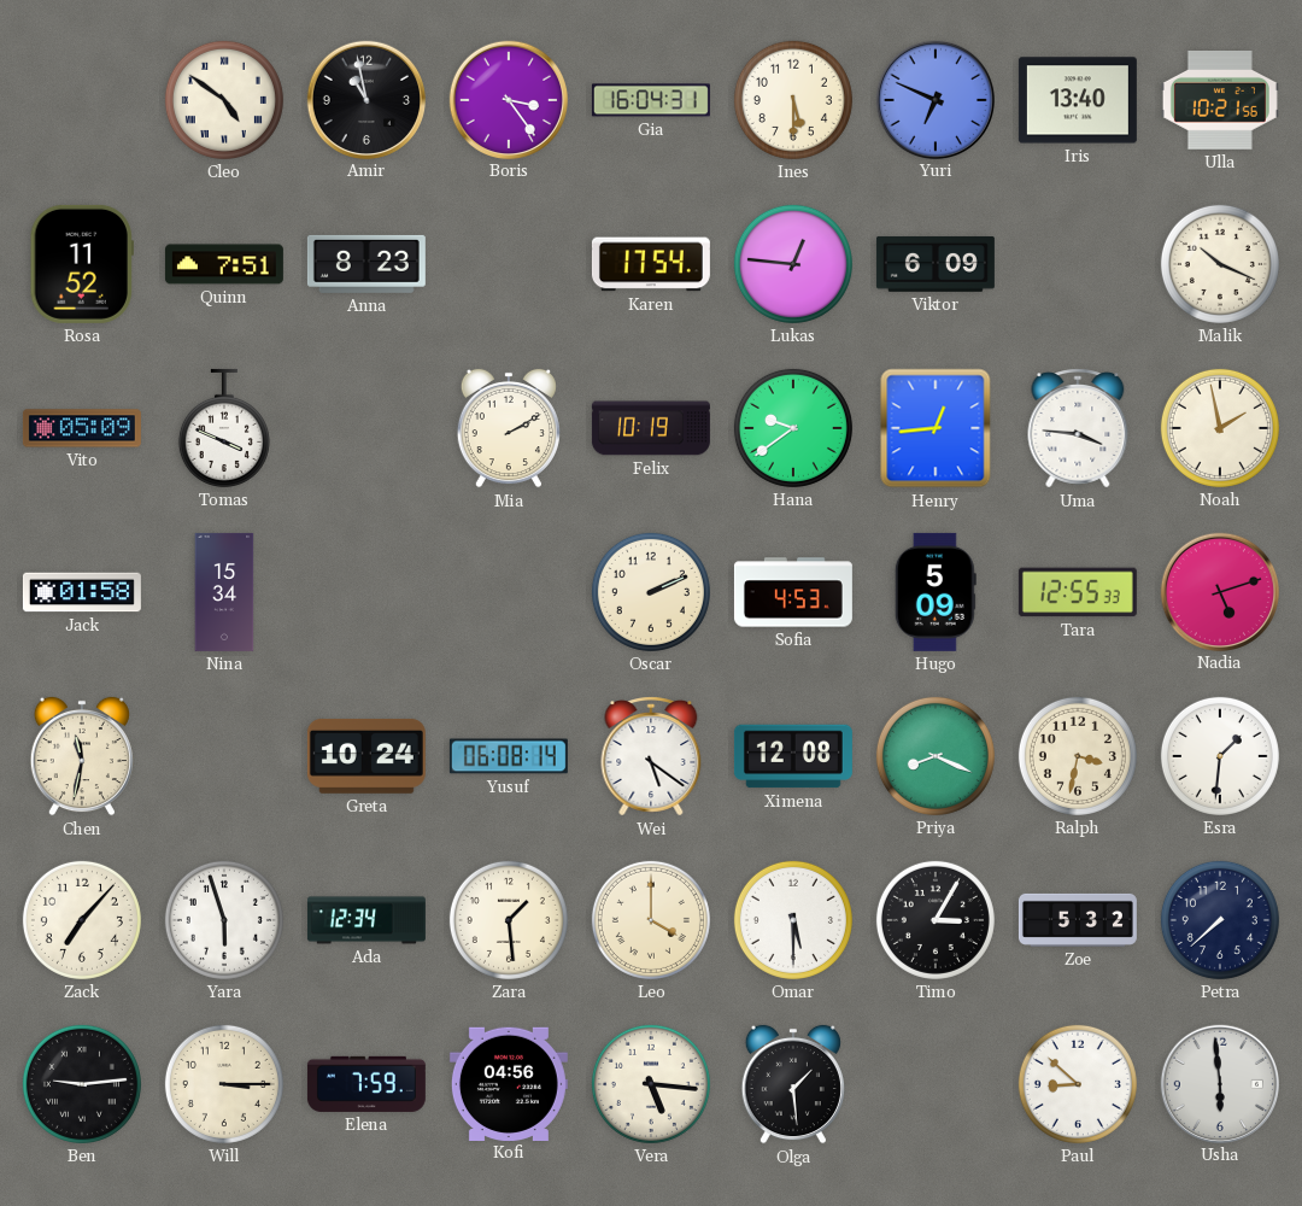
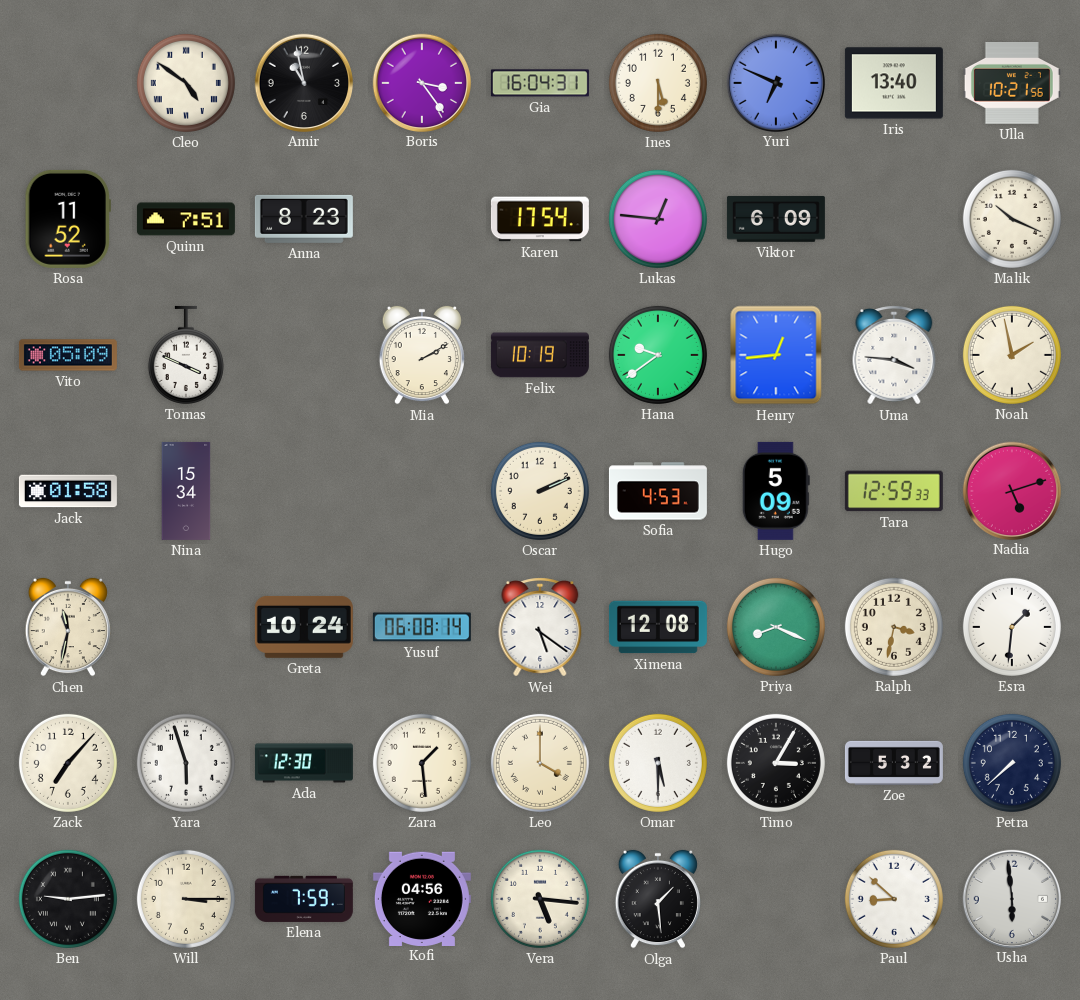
Tara: 12:55 -> 12:59
Ada: 12:34 -> 12:30
